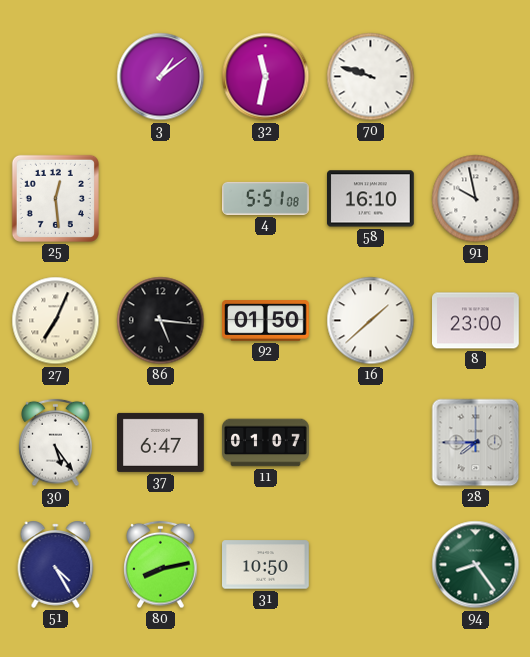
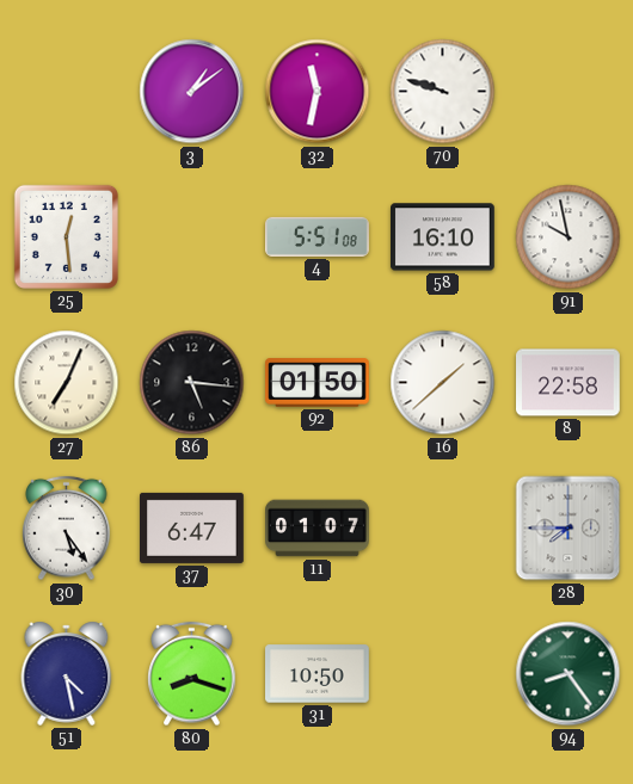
8: 23:00 -> 22:58
51: 4:25 -> 4:28
80: 8:13 -> 8:18
